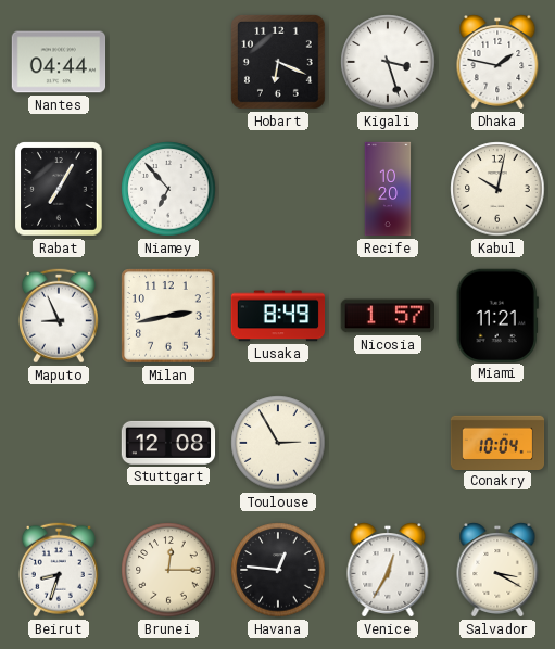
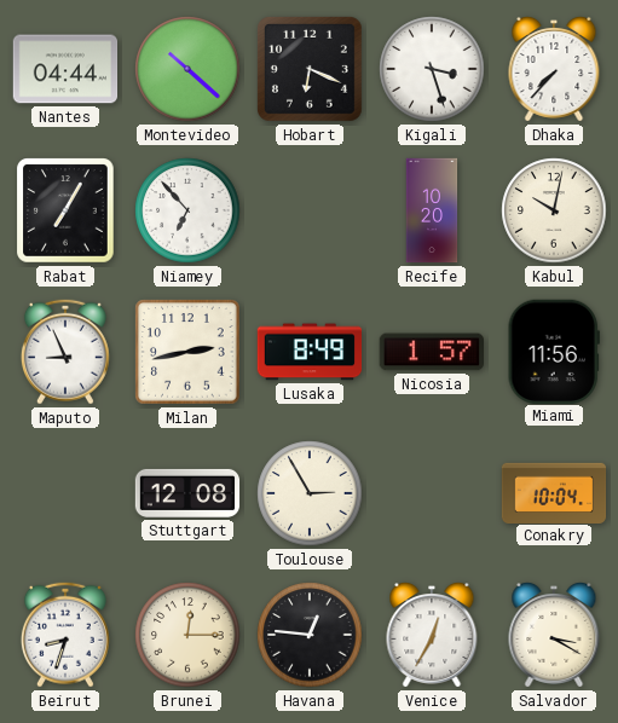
Montevideo: none -> 10:22
Dhaka: 1:47 -> 7:37
Miami: 11:21 -> 11:56
